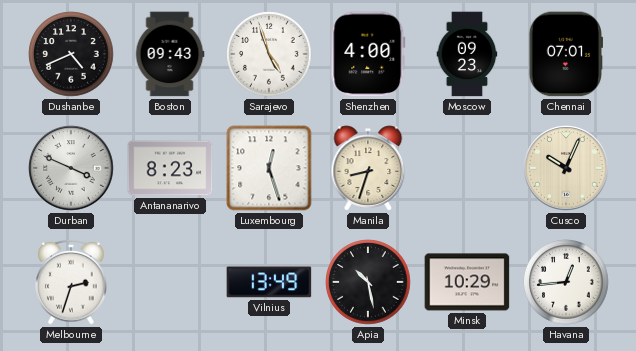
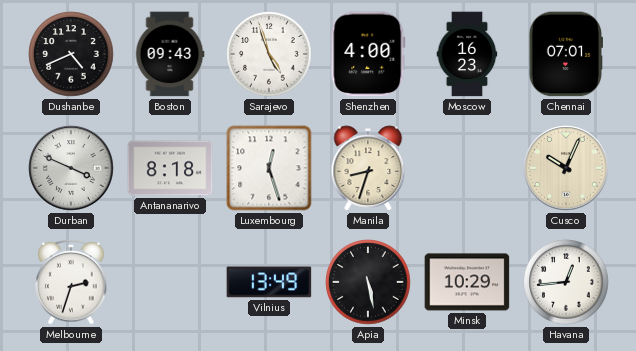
Moscow: 09:23 -> 16:23
Antananarivo: 8:23 -> 8:18
Apia: 10:28 -> 5:28
